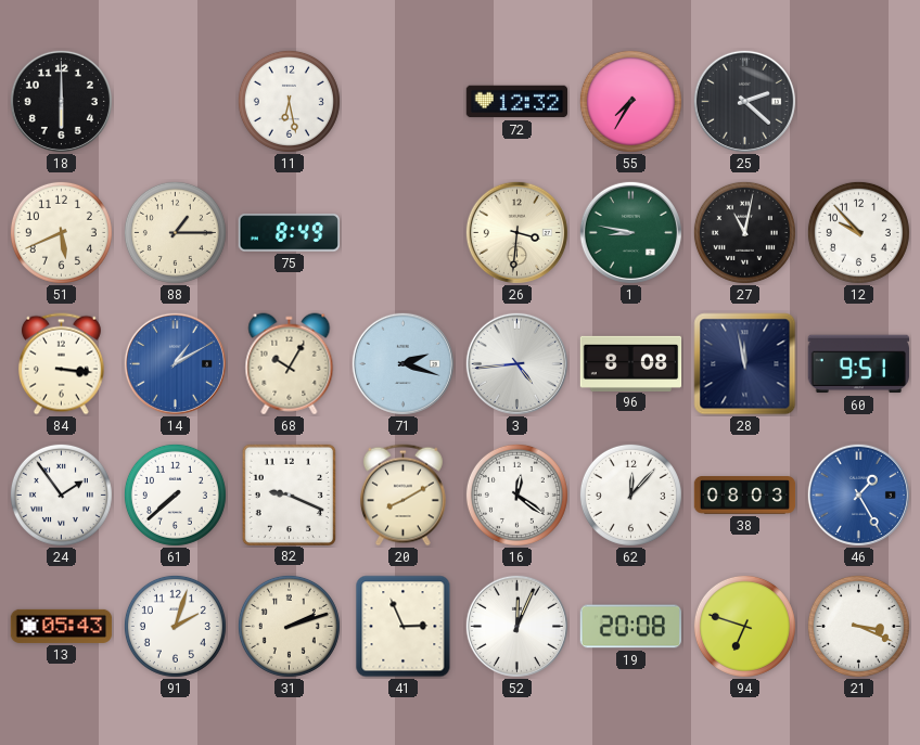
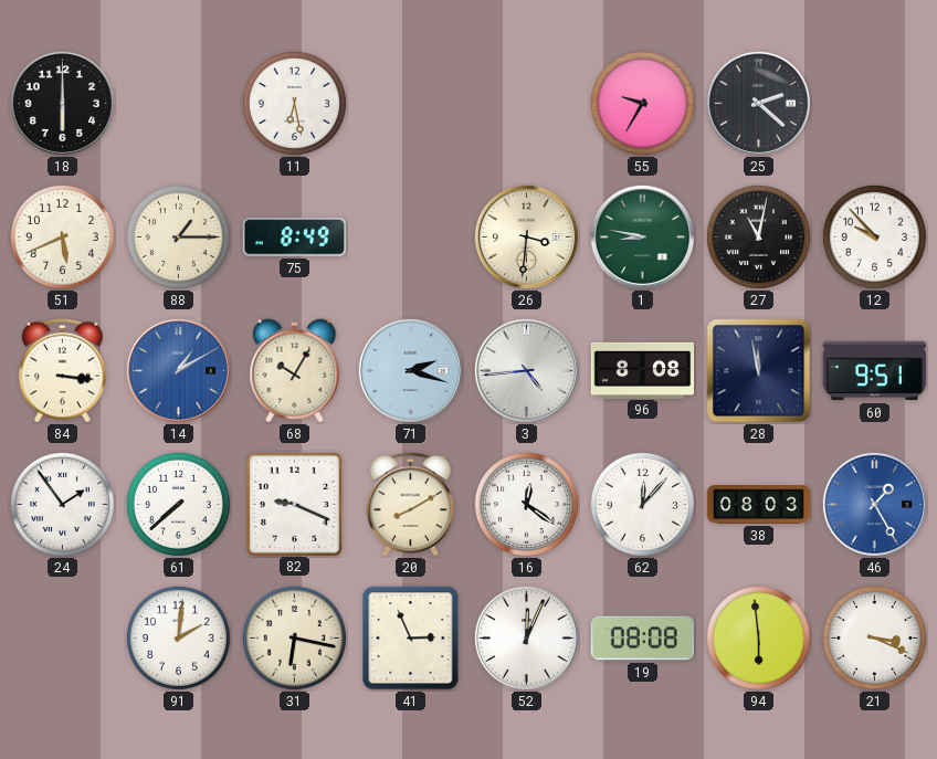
72: 12:32 -> none
55: 7:35 -> 9:35
13: 05:43 -> none
91: 2:03 -> 2:01
31: 2:12 -> 6:17
19: 20:08 -> 08:08
94: 6:48 -> 5:59
